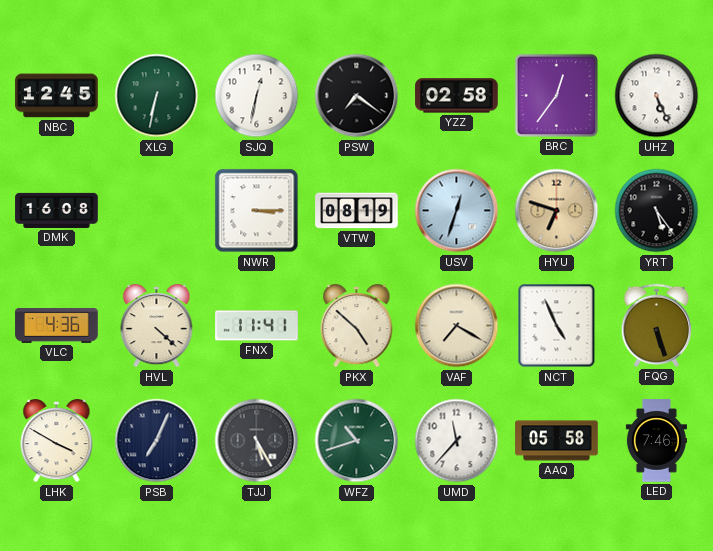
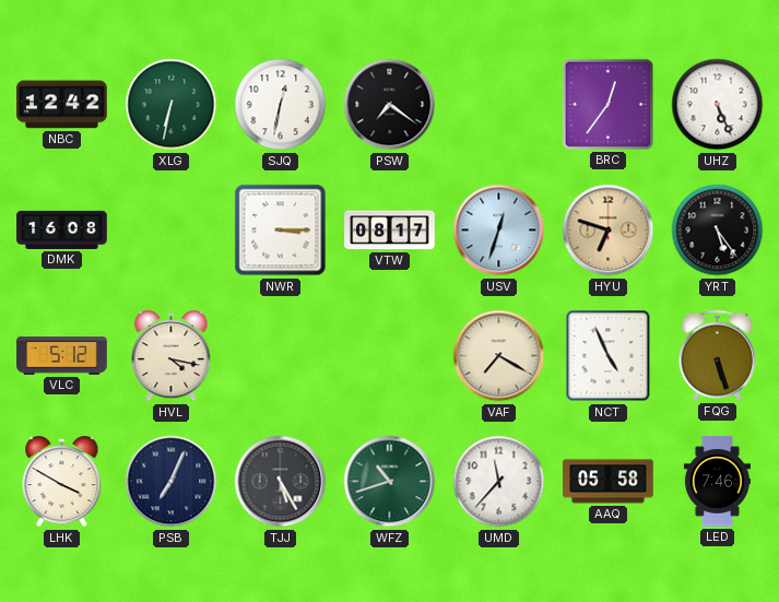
NBC: 12:45 -> 12:42
YZZ: 02:58 -> none
VTW: 08:19 -> 08:17
VLC: 4:36 -> 5:12
HVL: 4:22 -> 4:17
FNX: 11:41 -> none
PKX: 4:52 -> none
